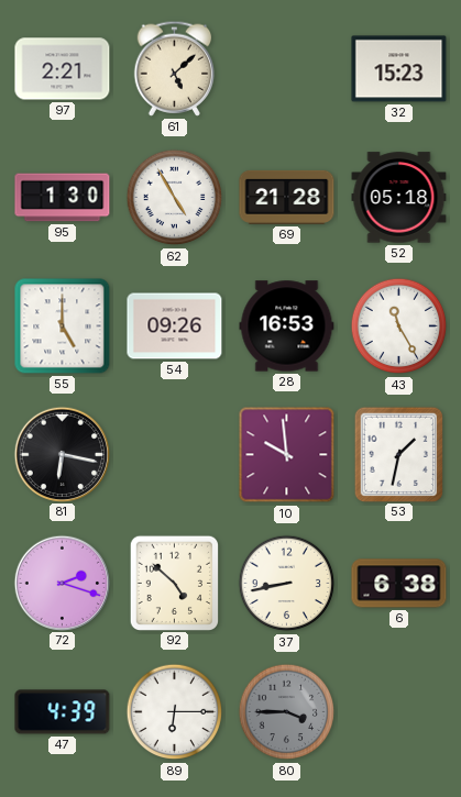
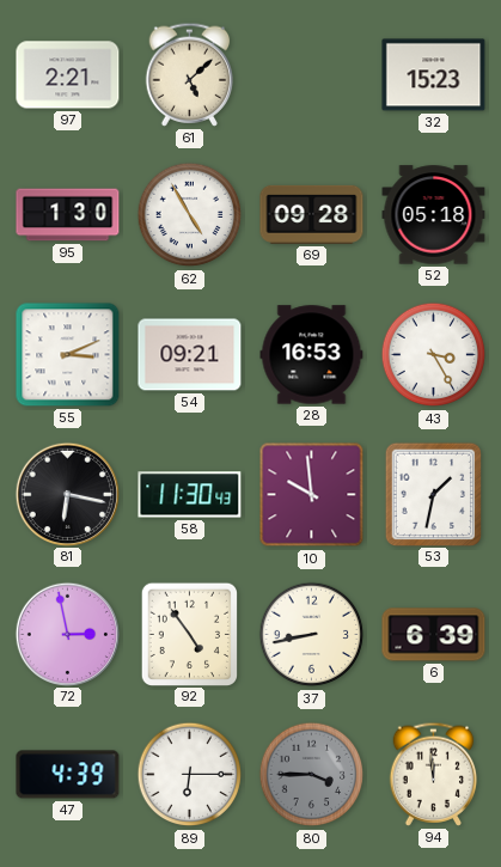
69: 21:28 -> 09:28
55: 5:00 -> 3:11
54: 09:26 -> 09:21
43: 11:25 -> 3:25
58: none -> 11:30
72: 2:18 -> 2:58
92: 4:52 -> 4:54
6: 6:38 -> 6:39
94: none -> 11:59
